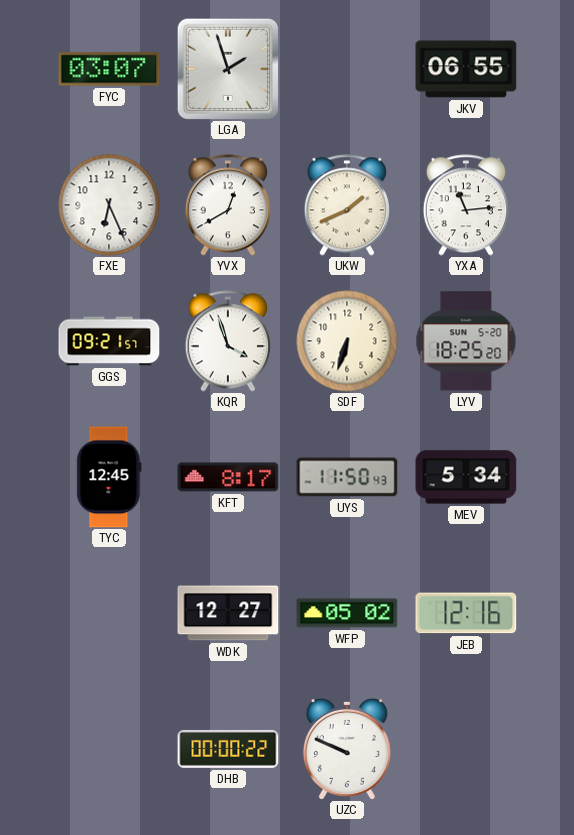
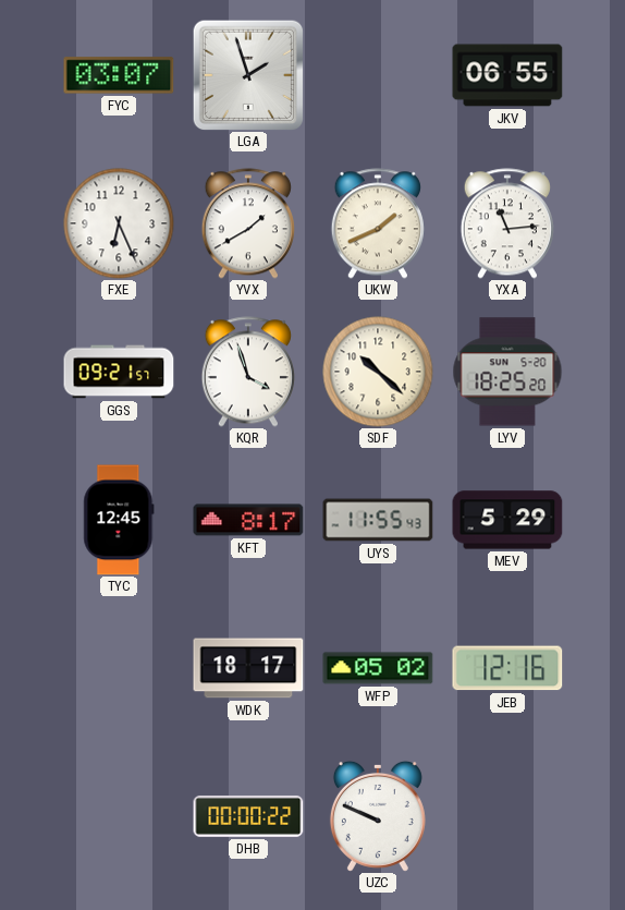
YVX: 12:40 -> 1:40
SDF: 6:33 -> 10:22
UYS: 11:50 -> 11:55
MEV: 5:34 -> 5:29
WDK: 12:27 -> 18:17
